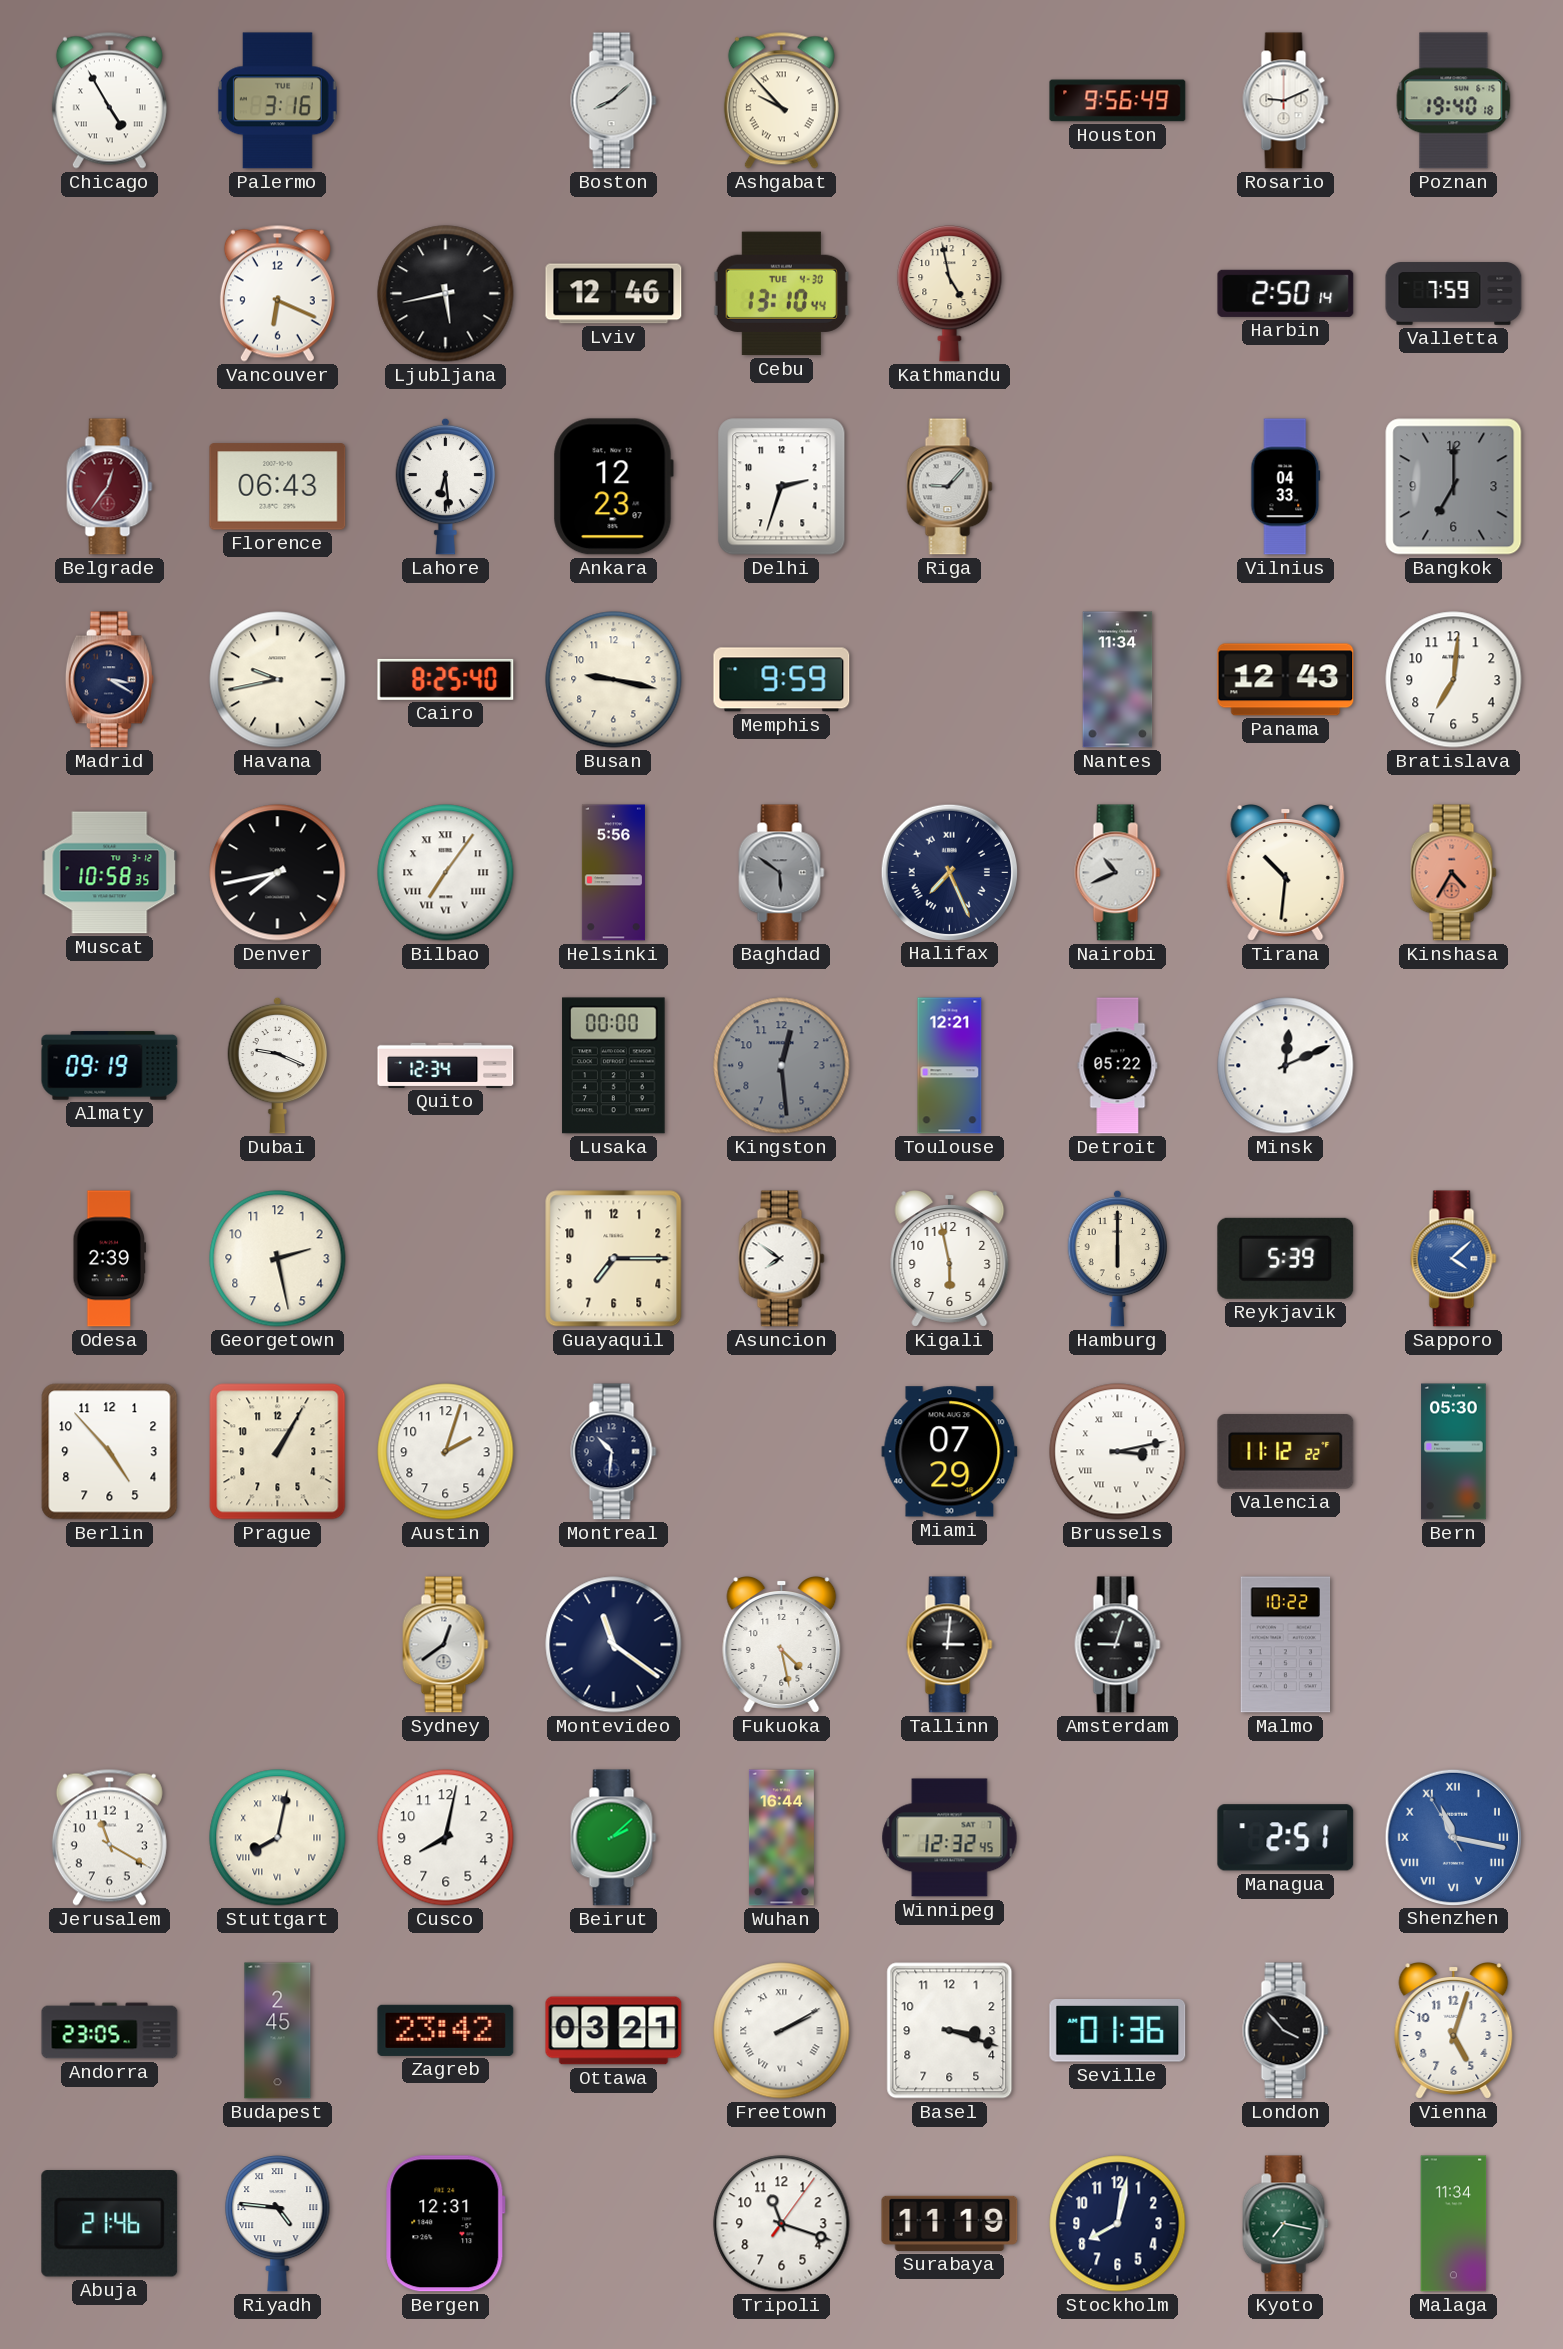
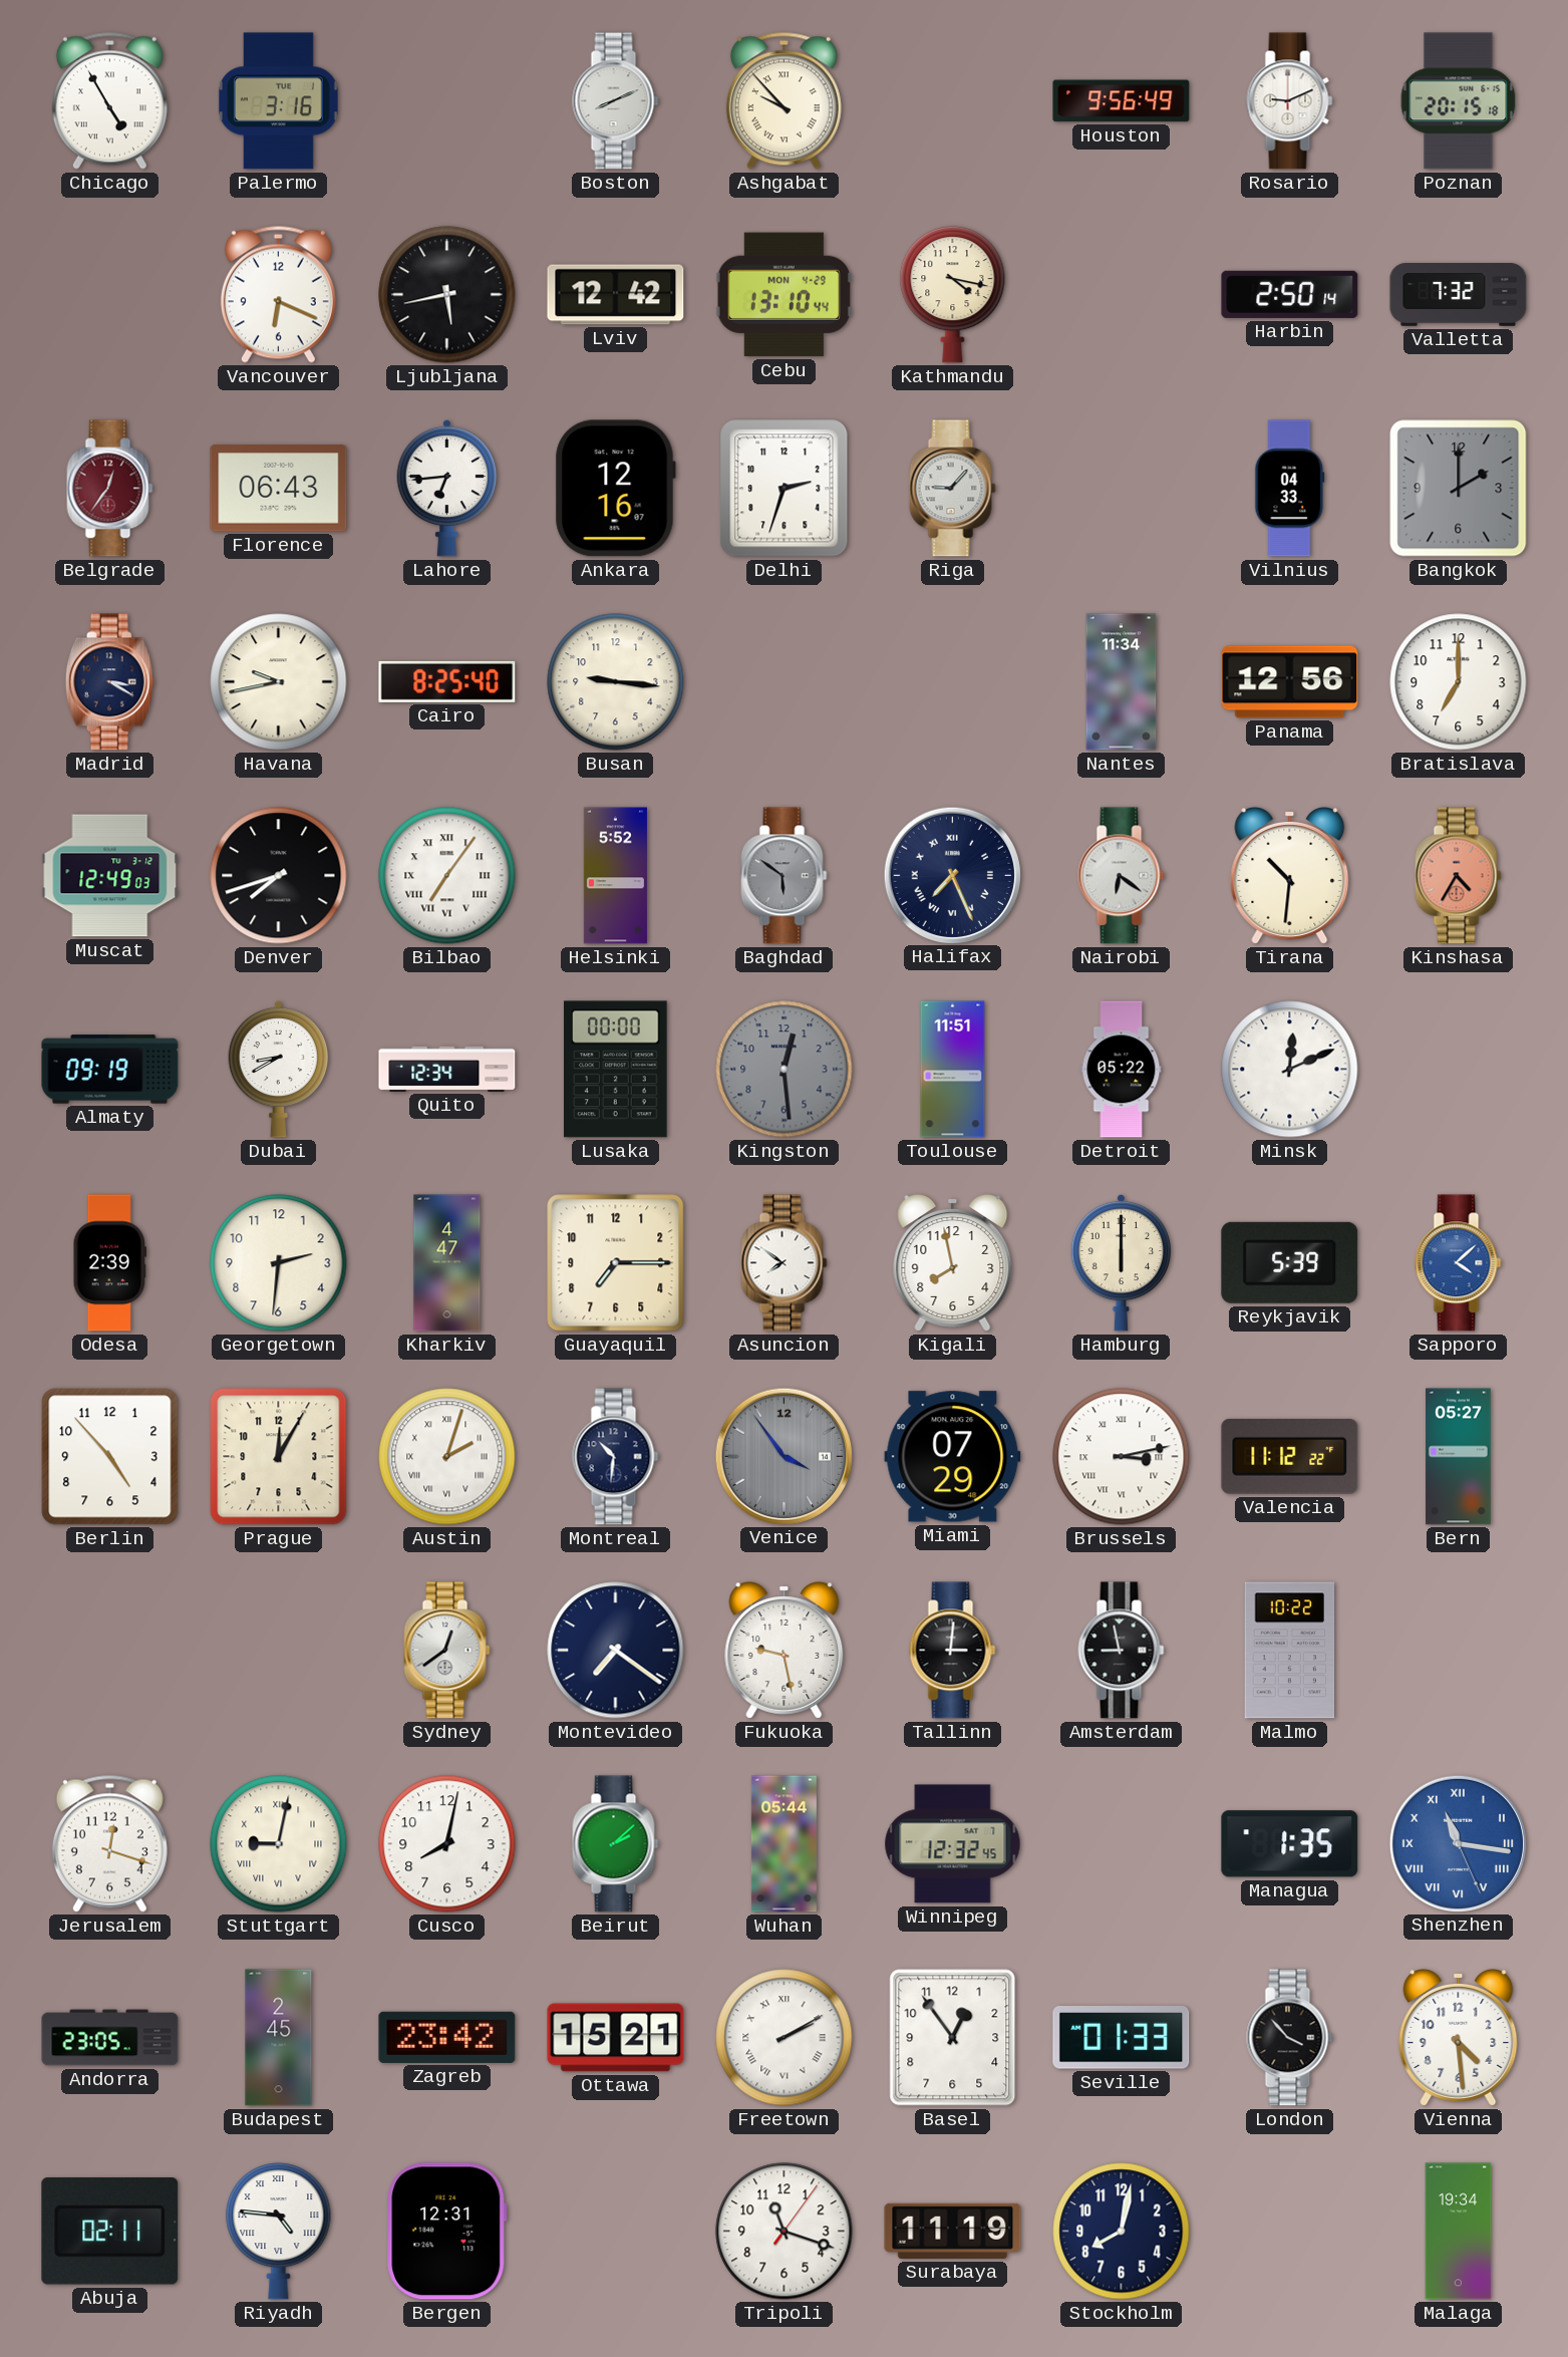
Boston: 8:08 -> 8:11
Poznan: 19:40 -> 20:15
Lviv: 12:46 -> 12:42
Cebu date: TUE 4-30 -> MON 4-29
Kathmandu: 4:58 -> 4:17
Valletta: 7:59 -> 7:32
Lahore: 6:29 -> 6:44
Ankara: 12:23 -> 12:16
Bangkok: 7:00 -> 2:00
Busan: 9:17 -> 9:16
Memphis: 9:59 -> none
Panama: 12:43 -> 12:56
Bratislava: 7:01 -> 7:00
Muscat: 10:58 -> 12:49
Denver: 7:43 -> 7:42
Helsinki: 5:56 -> 5:52
Nairobi: 10:41 -> 6:21
Dubai: 9:19 -> 8:40
Toulouse: 12:21 -> 11:51
Georgetown: 2:28 -> 2:31
Kharkiv: none -> 4:47
Kigali: 5:58 -> 7:58
Prague: 1:05 -> 12:05
Austin numerals: Arabic -> Roman
Venice: none -> 3:54
Bern: 05:30 -> 05:27
Montevideo: 11:21 -> 7:21
Fukuoka: 4:28 -> 9:28
Amsterdam: 9:03 -> 8:58
Jerusalem: 11:20 -> 12:18
Stuttgart: 8:02 -> 9:02
Wuhan: 16:44 -> 05:44
Managua: 2:51 -> 1:35
Shenzhen: 11:16:55 -> 11:16:26
Ottawa: 03:21 -> 15:21
Basel: 3:18 -> 12:54
Seville: 01:36 -> 01:33
Vienna: 5:03 -> 4:29
Abuja: 21:46 -> 02:11
Kyoto: 7:17 -> none
Malaga: 11:34 -> 19:34
